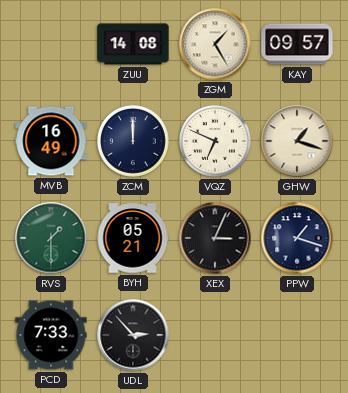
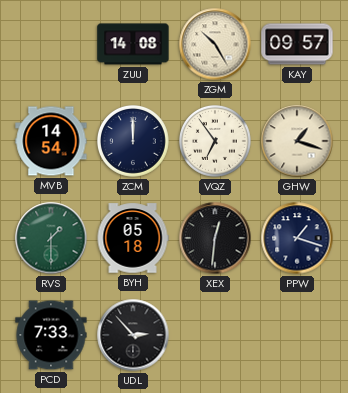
ZGM: 1:25 -> 10:25
MVB: 16:49 -> 14:54
VQZ: 6:49 -> 6:54
BYH: 05:21 -> 05:18
XEX: 3:04 -> 12:31
